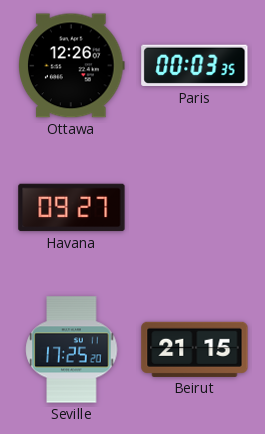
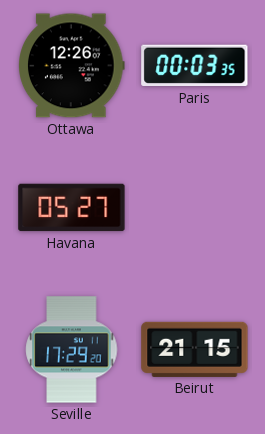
Havana: 09:27 -> 05:27
Seville: 17:25 -> 17:29
